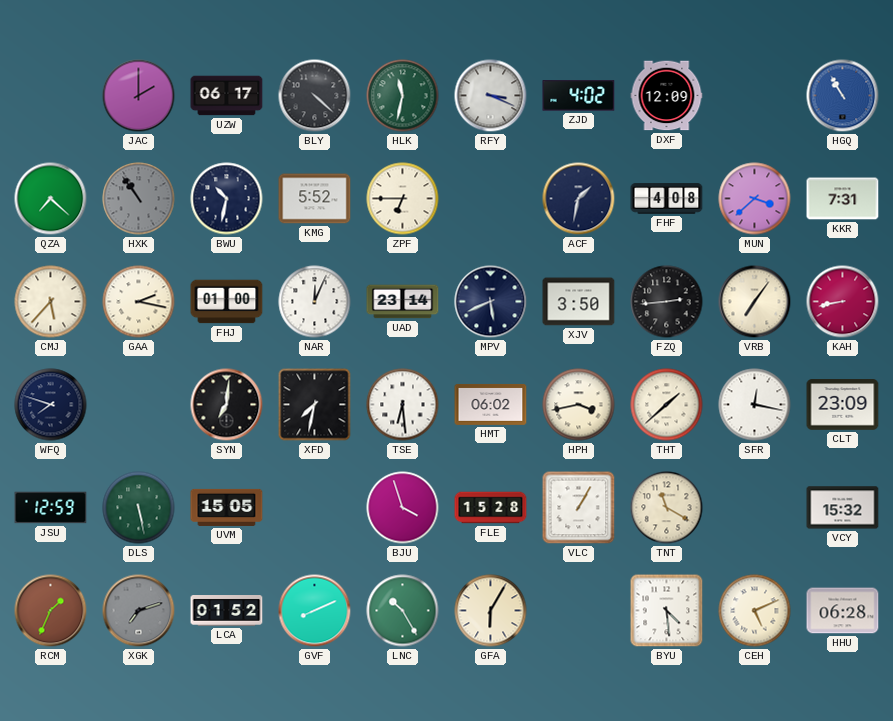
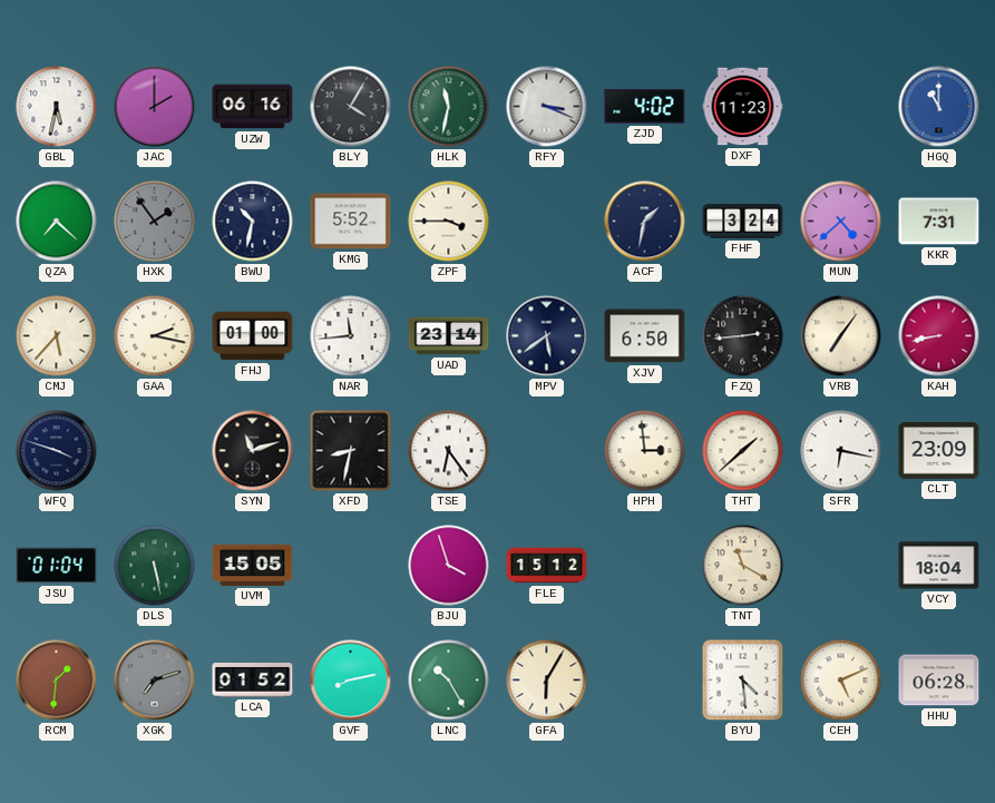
GBL: none -> 5:32
UZW: 06:17 -> 06:16
BLY: 4:22 -> 4:05
DXF: 12:09 -> 11:23
HGQ: 10:55 -> 11:00
HXK: 10:54 -> 1:54
ZPF: 6:45 -> 3:45
FHF: 4:08 -> 3:24
MUN: 3:38 -> 4:38
NAR: 12:04 -> 11:44
MPV: 5:41 -> 5:39
XJV: 3:50 -> 6:50
WFQ: 7:48 -> 3:48
SYN: 7:01 -> 11:12
XFD: 7:32 -> 8:32
TSE: 6:29 -> 6:24
HMT: 06:02 -> none
HPH: 3:43 -> 2:59
SFR: 12:17 -> 6:17
JSU: 12:59 -> 01:04
FLE: 15:28 -> 15:12
VLC: 1:05 -> none
VCY: 15:32 -> 18:04
RCM: 1:34 -> 1:31
GVF: 8:11 -> 8:13
